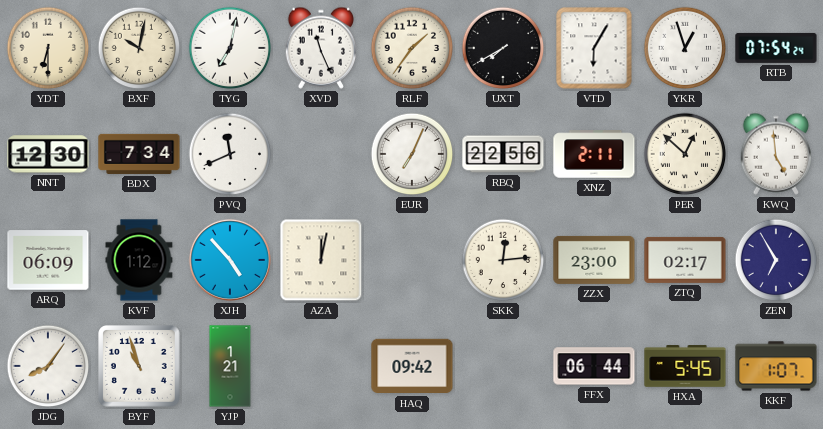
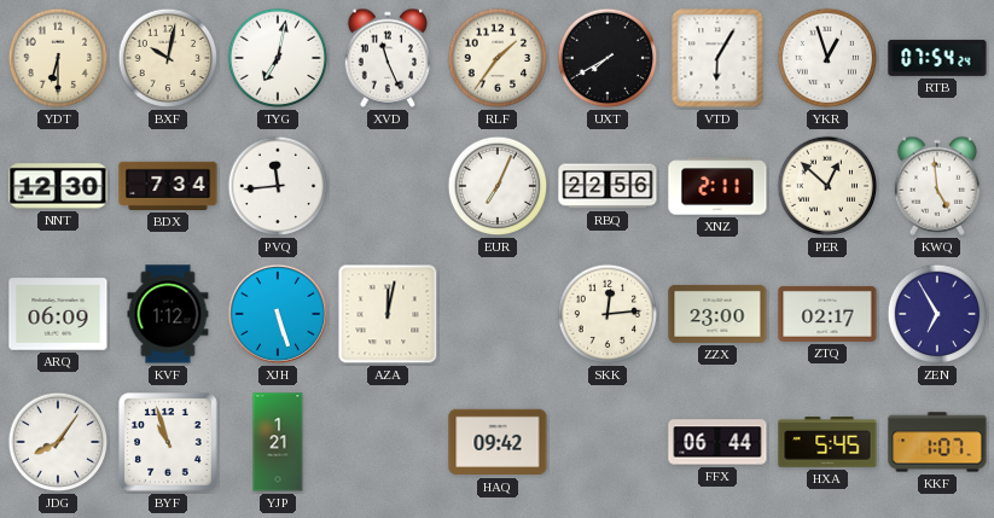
PVQ: 11:41 -> 11:44
XJH: 4:53 -> 5:27
